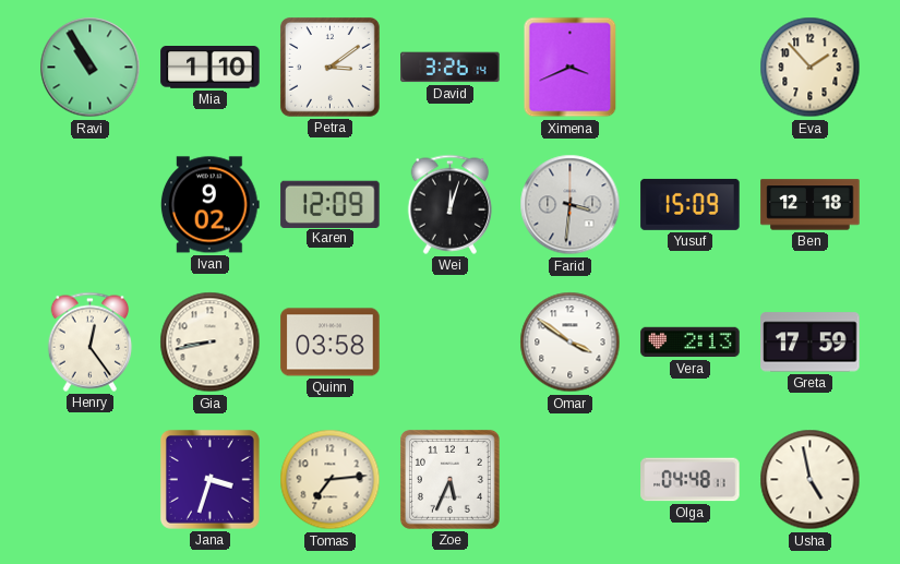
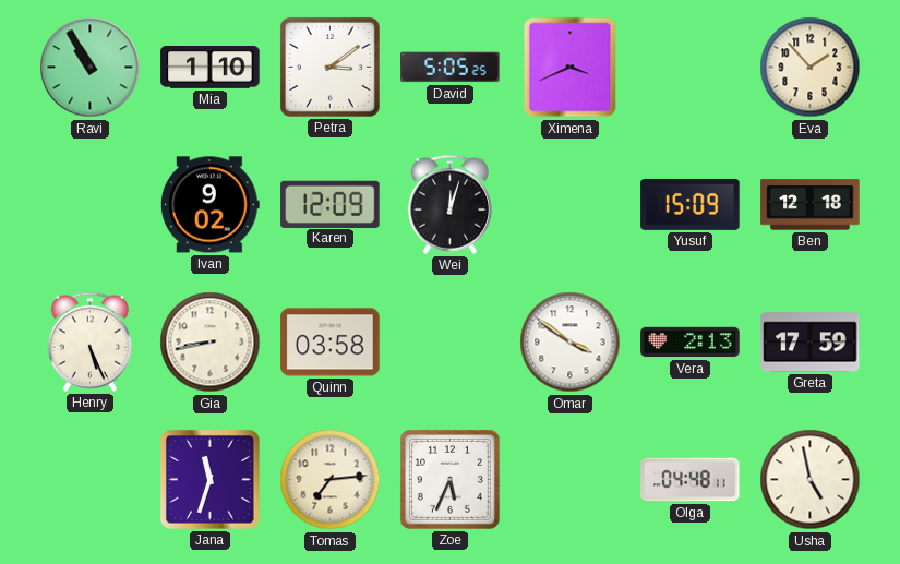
David: 3:26 -> 5:05
Farid: 3:31 -> none
Henry: 12:24 -> 5:26
Jana: 3:33 -> 11:33
